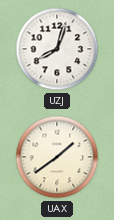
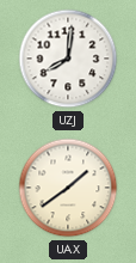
UZJ: 8:03 -> 8:01
